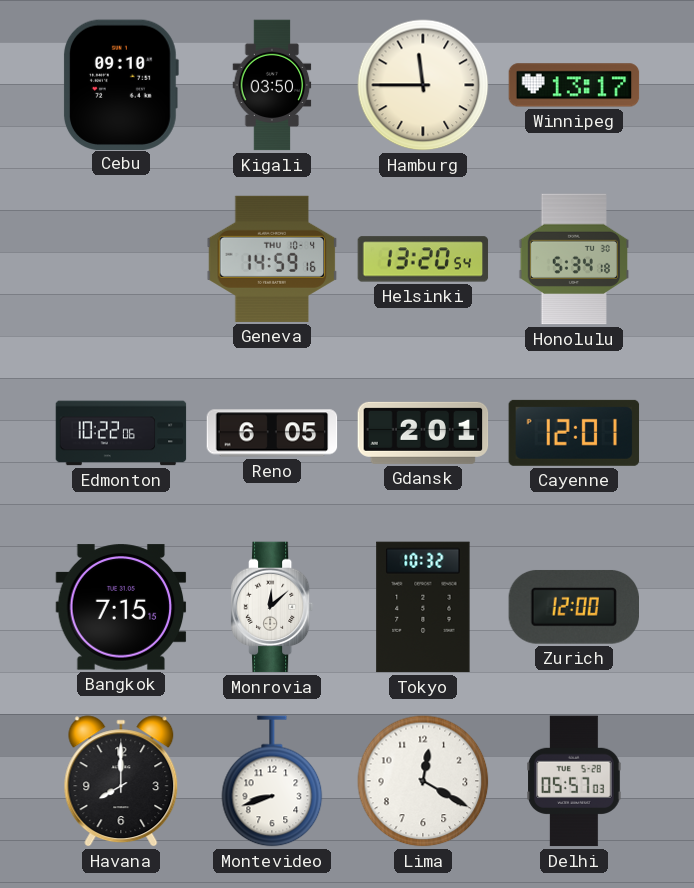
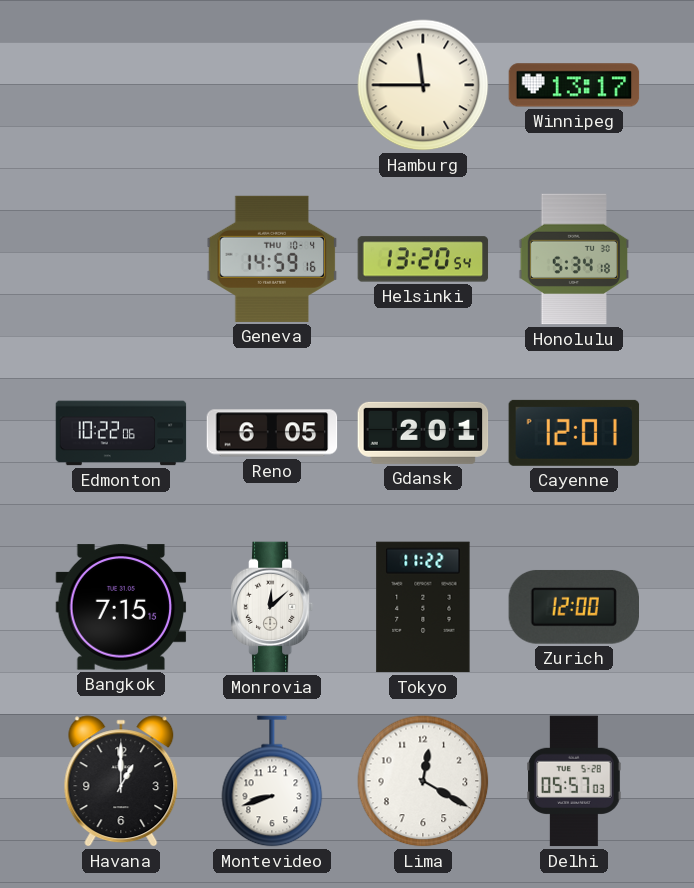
Cebu: 09:10 -> none
Kigali: 03:50 -> none
Tokyo: 10:32 -> 11:22
Havana: 8:00 -> 1:00
